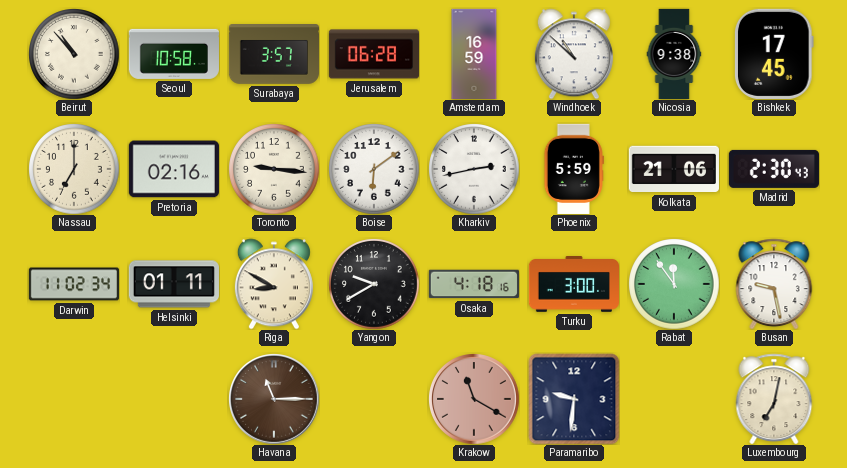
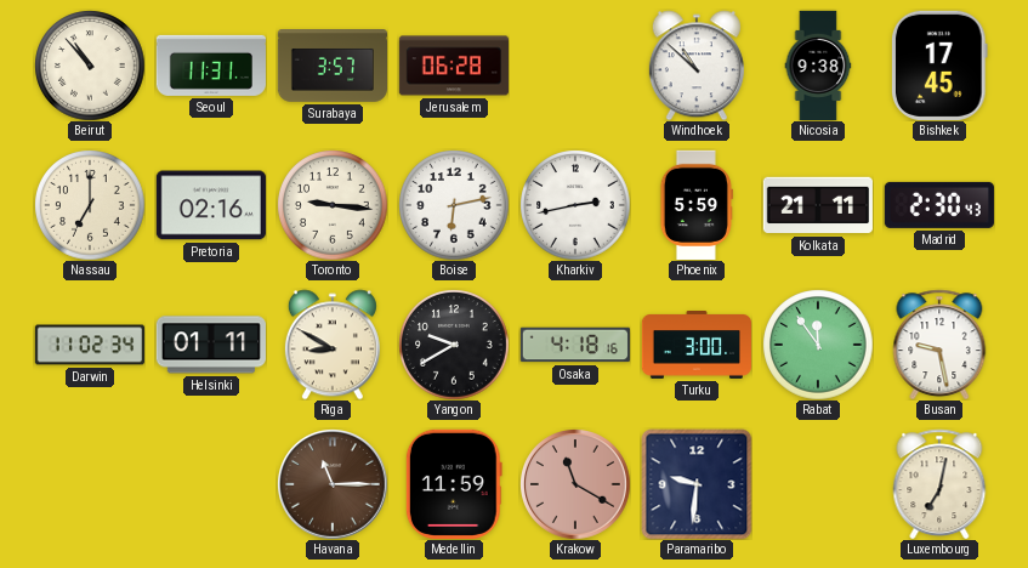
Seoul: 10:58 -> 11:31
Amsterdam: 16:59 -> none
Boise: 6:09 -> 6:13
Kolkata: 21:06 -> 21:11
Medellin: none -> 11:59
